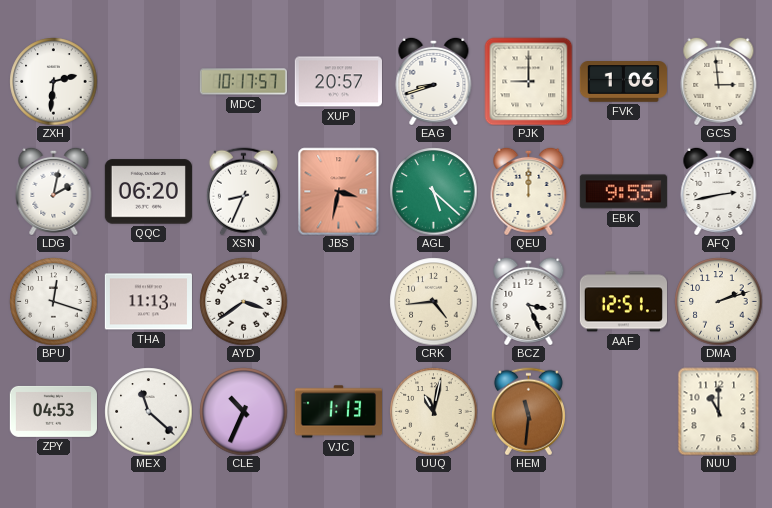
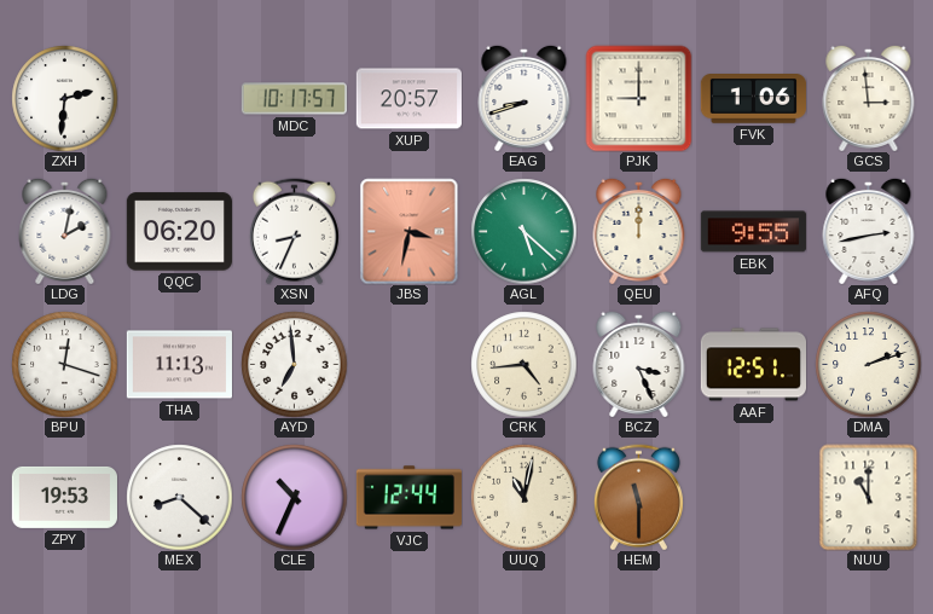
AYD: 3:39 -> 6:59
ZPY: 04:53 -> 19:53
MEX: 11:22 -> 8:22
VJC: 1:13 -> 12:44
HEM: 11:31 -> 11:30
